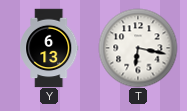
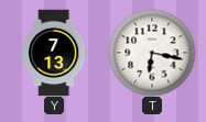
Y: 6:13 -> 7:13
